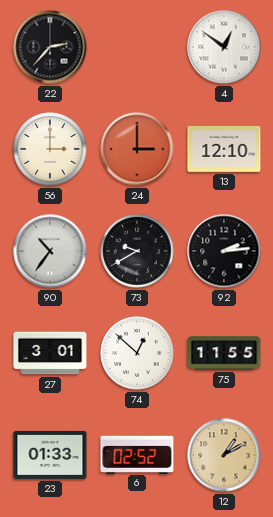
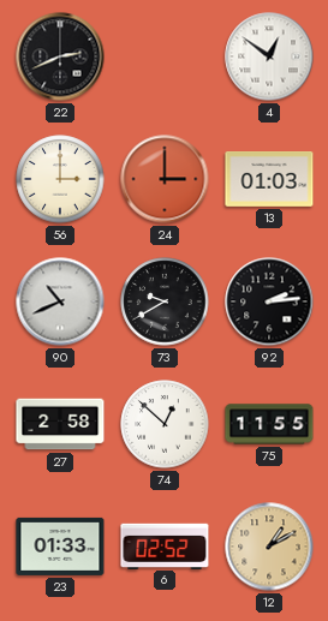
22: 2:37 -> 2:41
13: 12:10 -> 01:03
90: 10:36 -> 10:41
27: 3:01 -> 2:58
